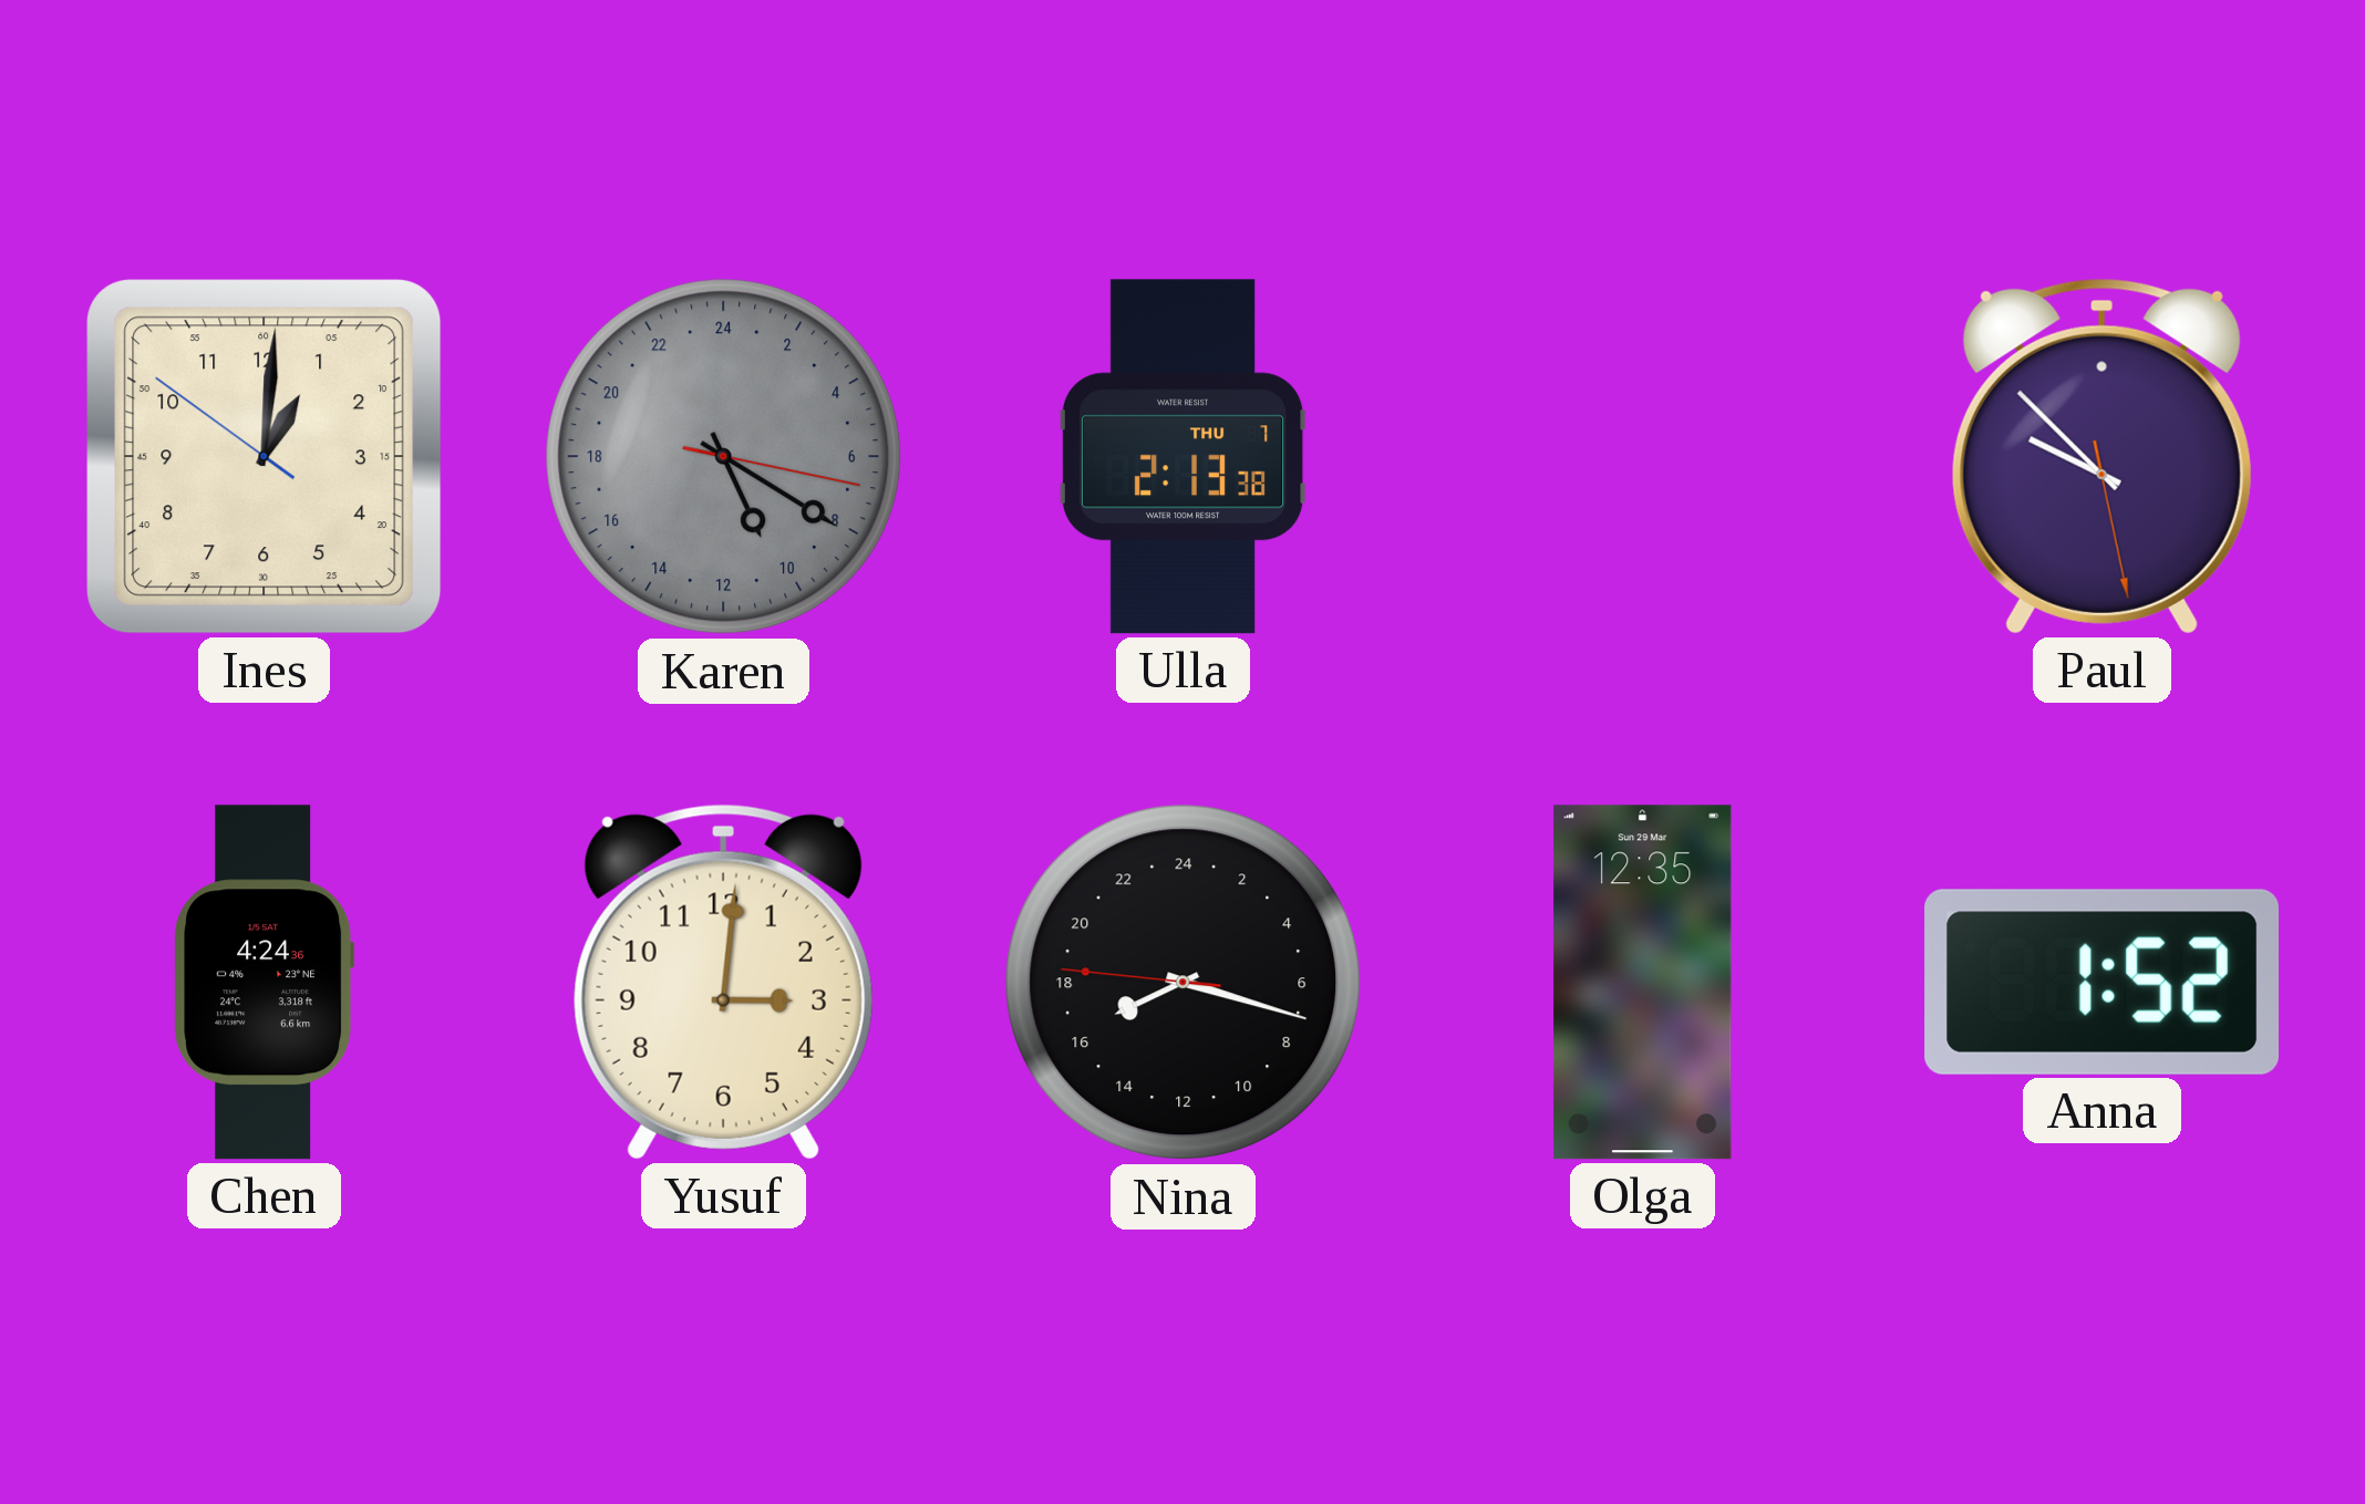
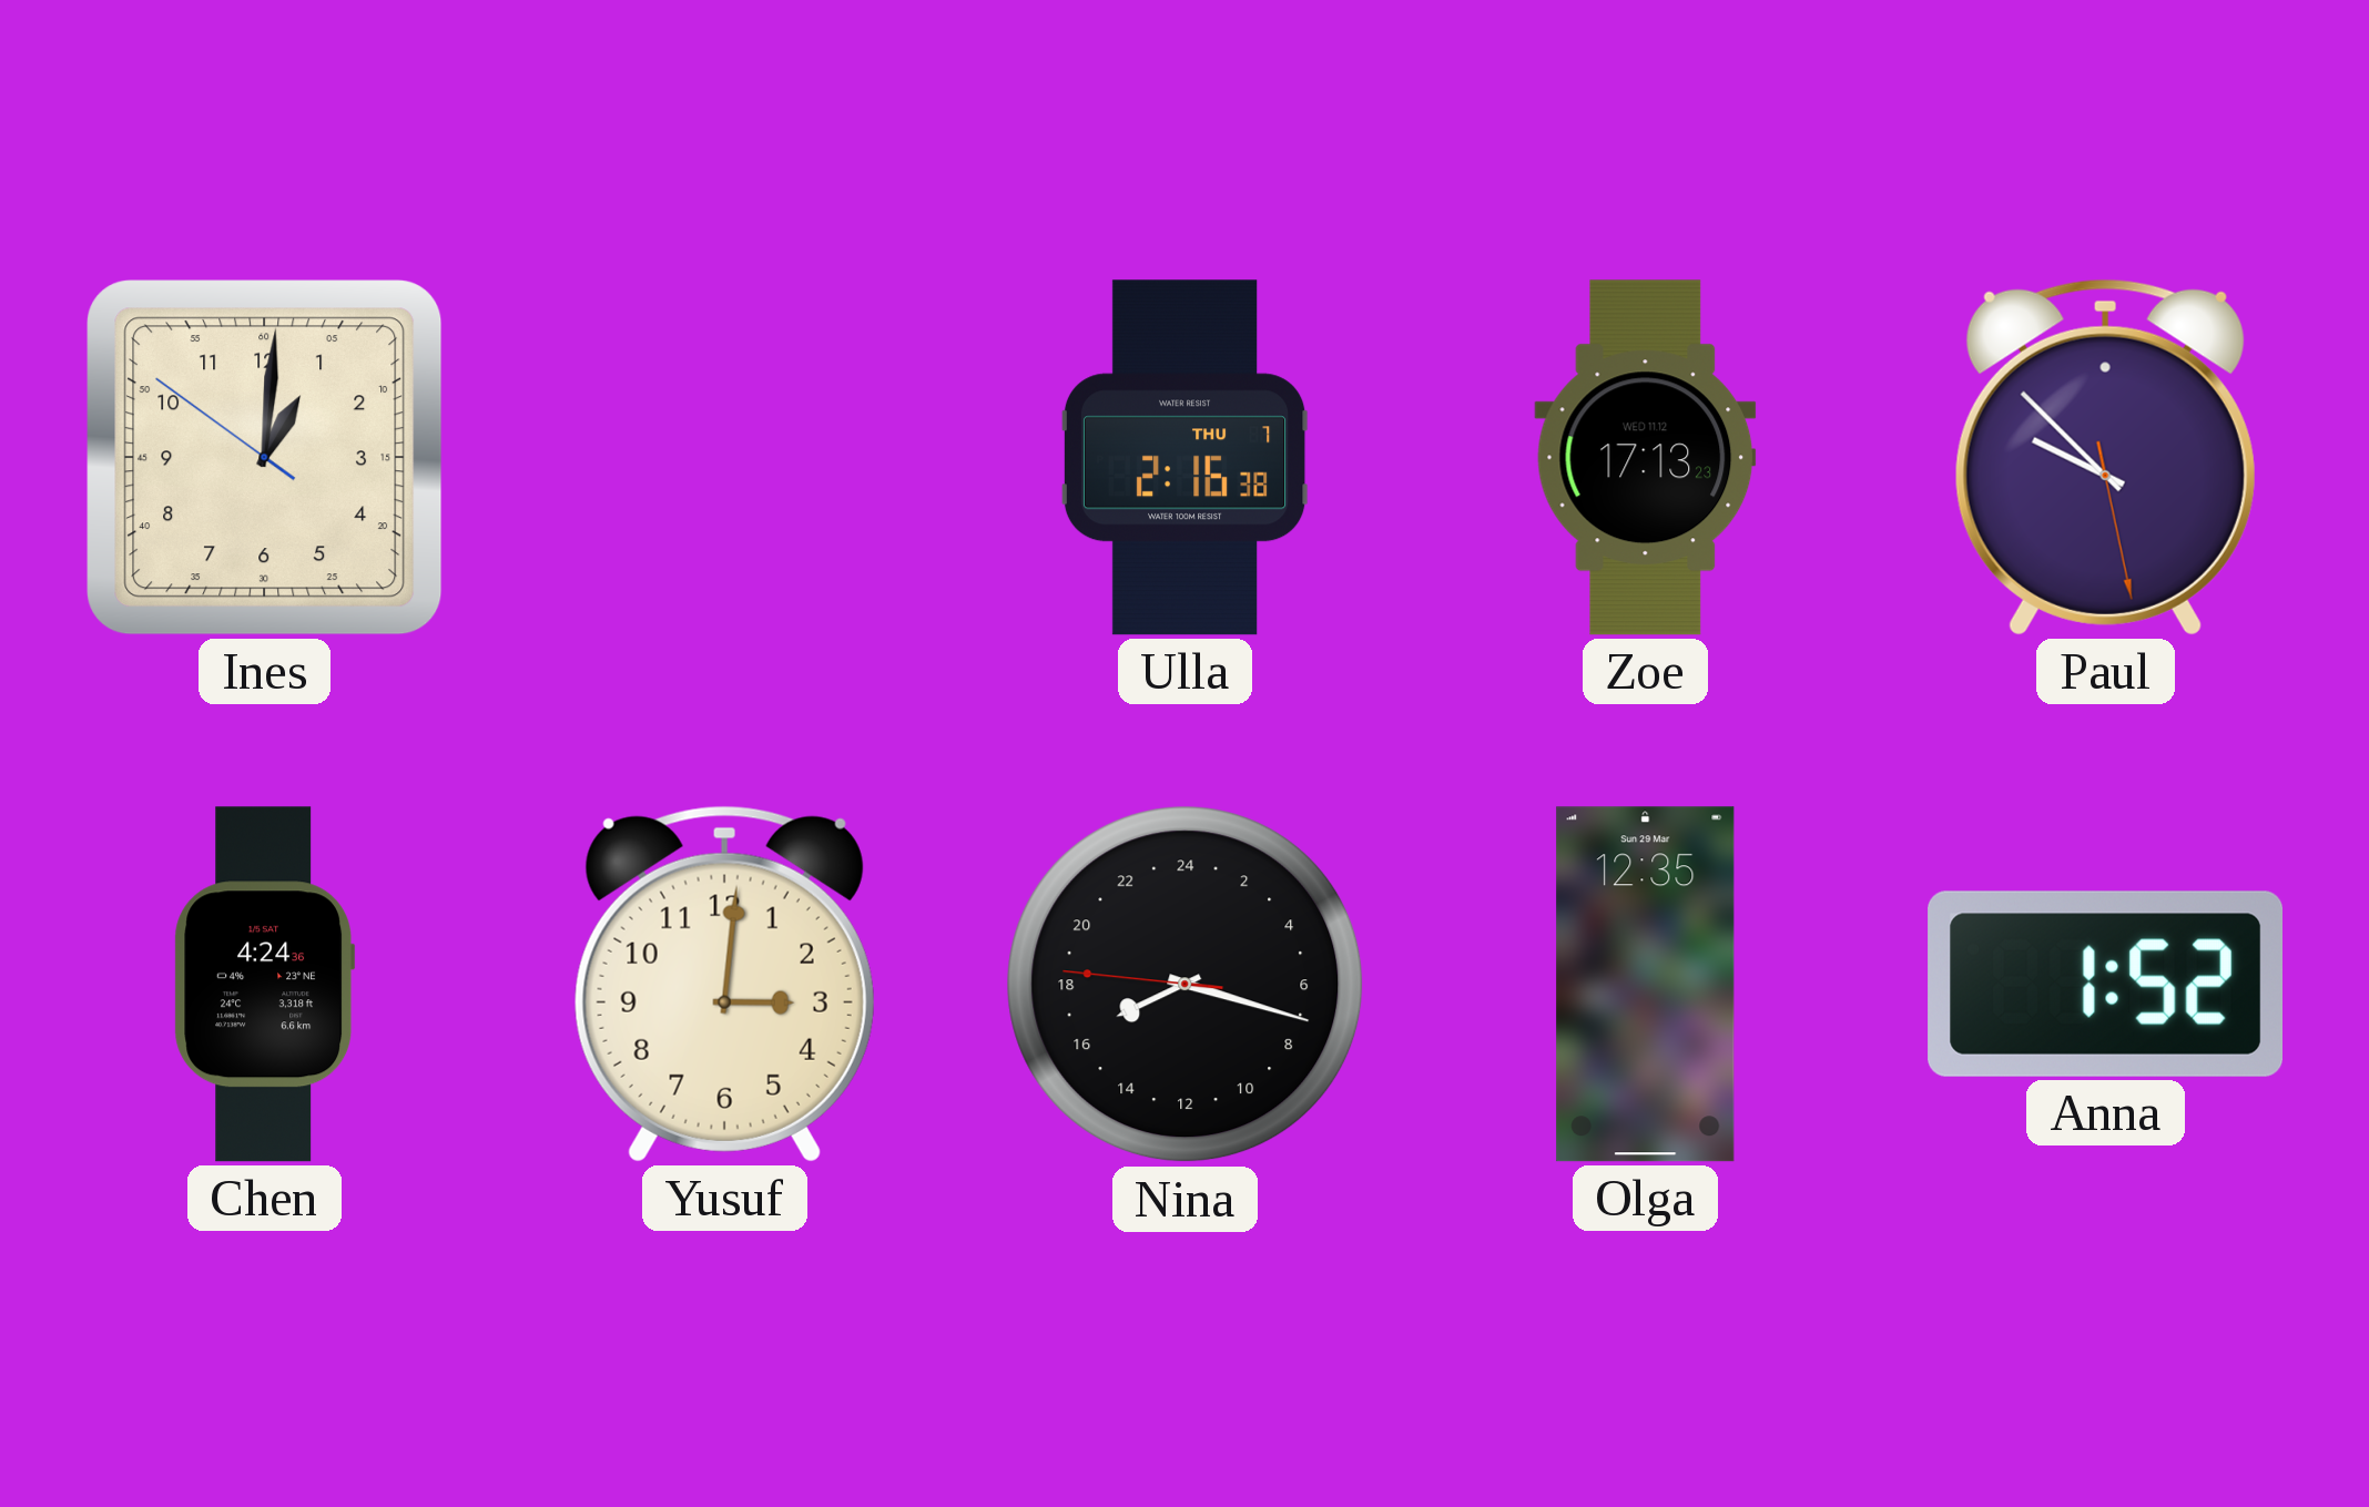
Karen: 10:20 -> none
Ulla: 2:13 -> 2:16
Zoe: none -> 17:13
